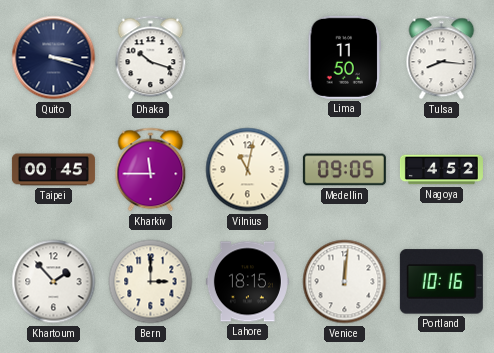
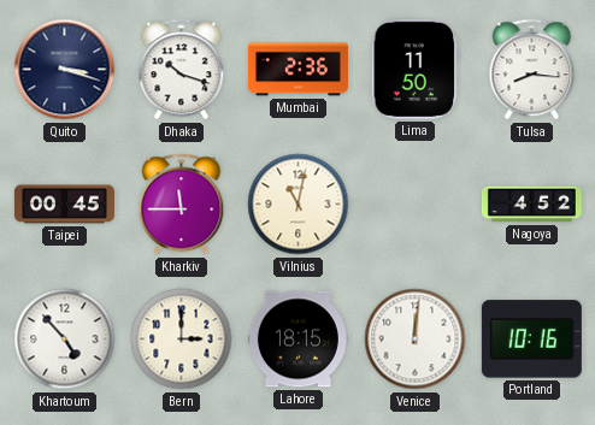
Mumbai: none -> 2:36
Medellin: 09:05 -> none
Khartoum: 1:53 -> 4:53
